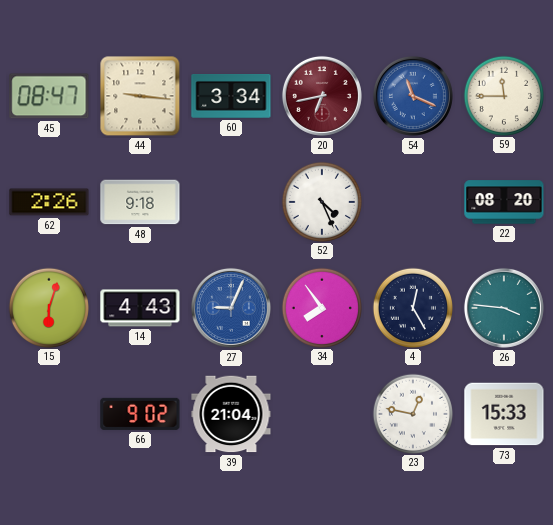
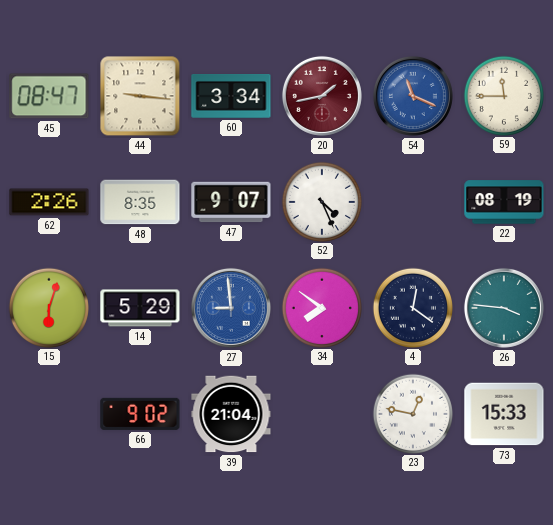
20: 6:43 -> 1:43
48: 9:18 -> 8:35
47: none -> 9:07
22: 08:20 -> 08:19
14: 4:43 -> 5:29
27: 9:04 -> 8:59
34: 7:54 -> 7:51
4: 12:25 -> 12:21
